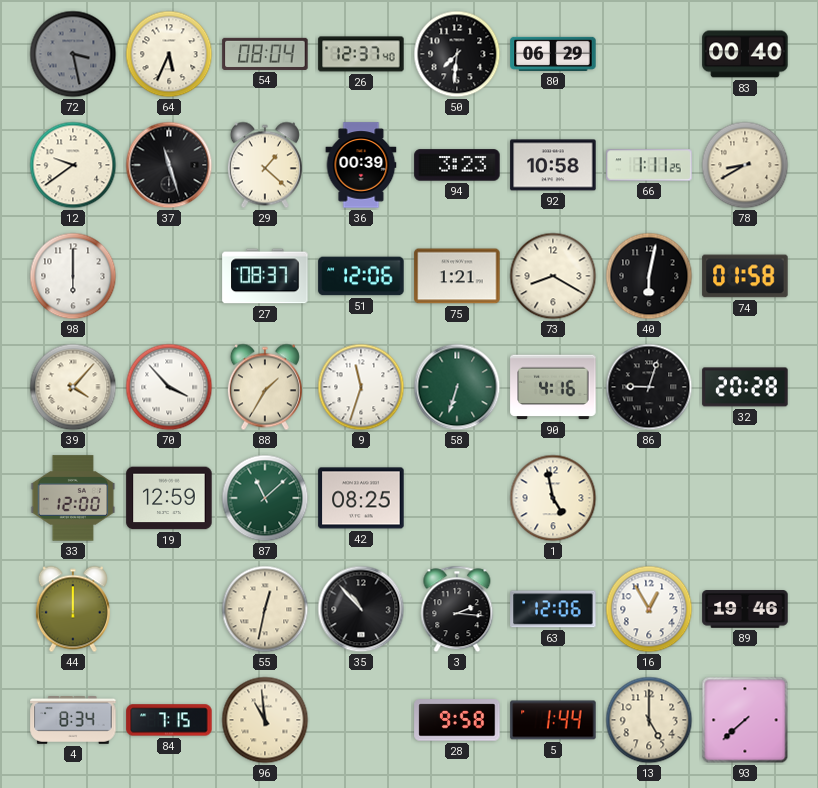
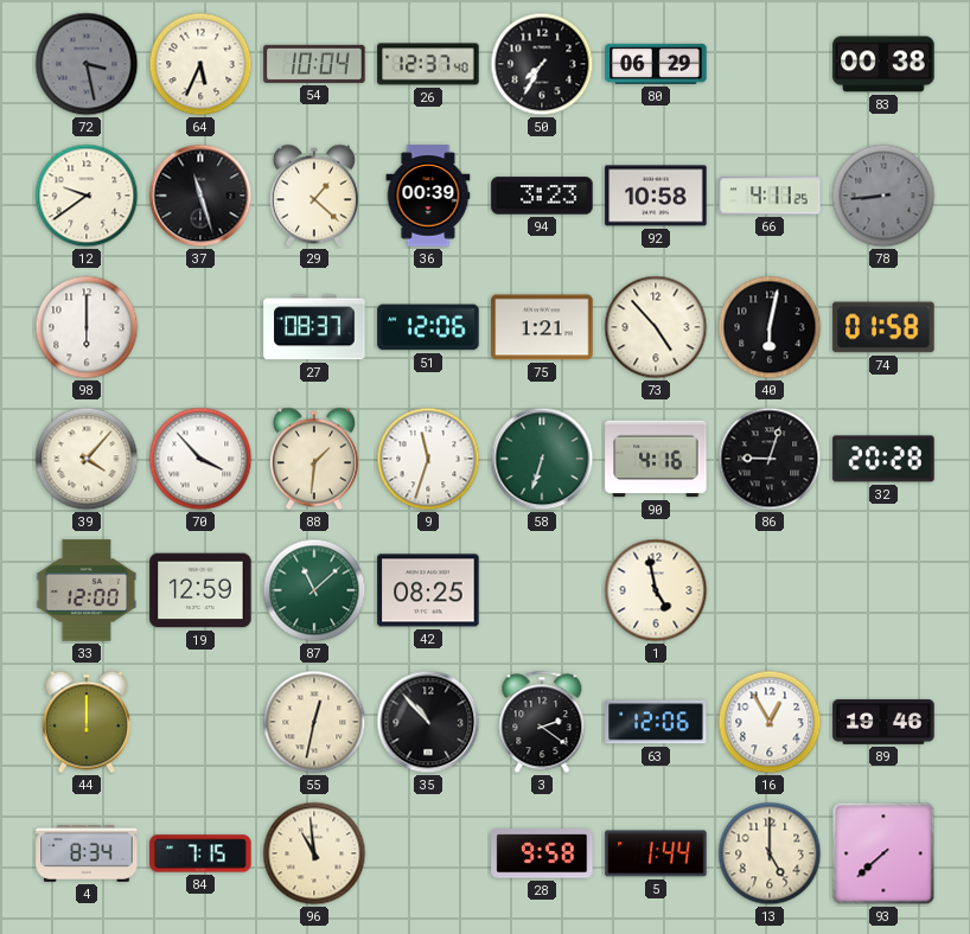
54: 08:04 -> 10:04
50: 7:31 -> 7:35
83: 00:40 -> 00:38
66: 1:11 -> 4:11
78: 8:40 -> 8:44
78 dial: cream -> grey
73: 8:20 -> 4:53
88: 1:35 -> 1:31
3: 2:16 -> 2:21
